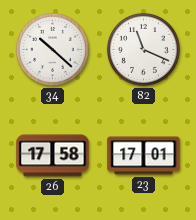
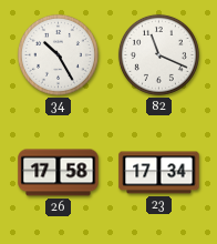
34: 10:22 -> 10:25
23: 17:01 -> 17:34
